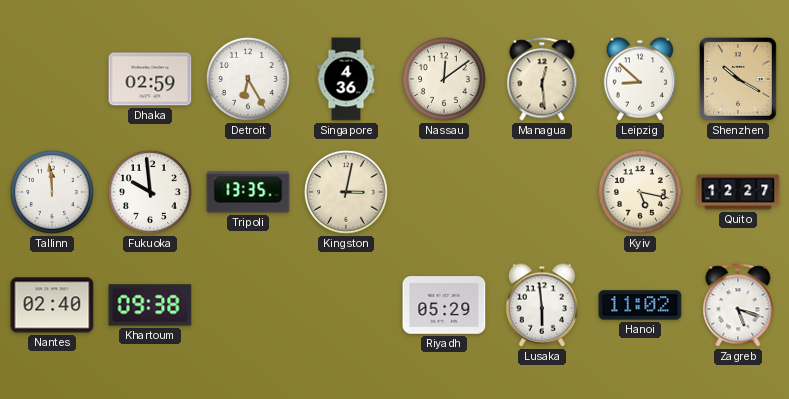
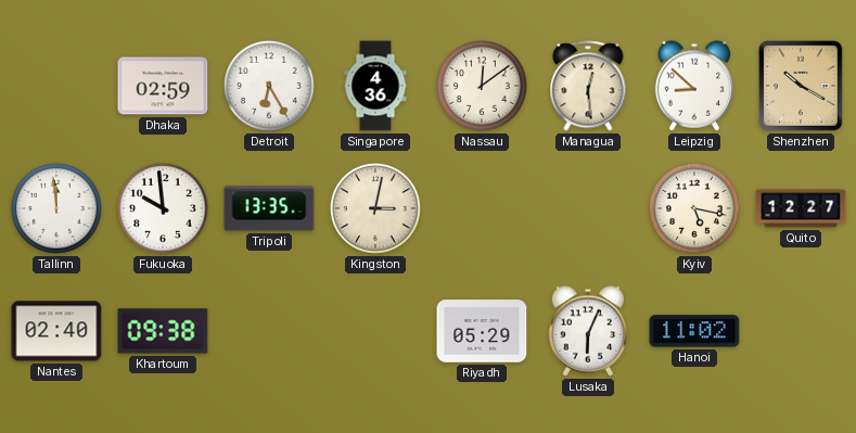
Lusaka: 5:59 -> 6:04
Zagreb: 5:18 -> none
